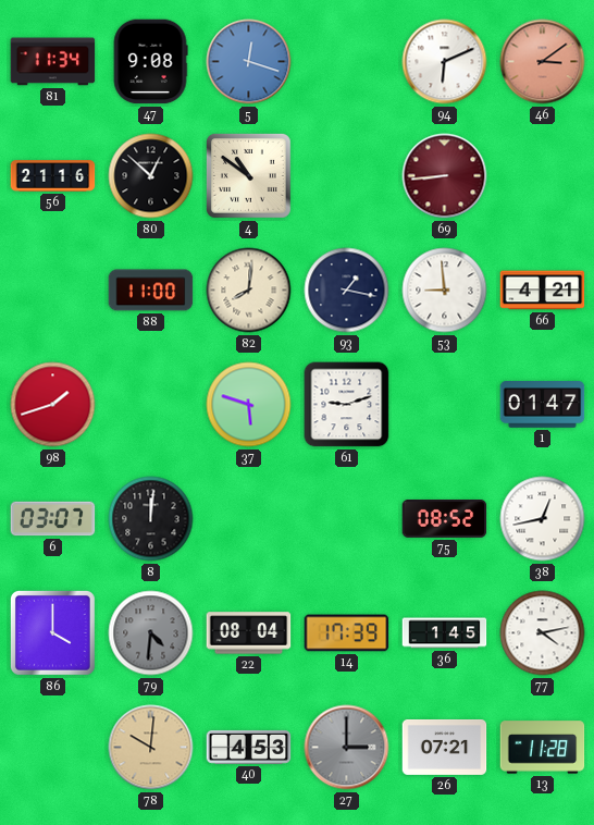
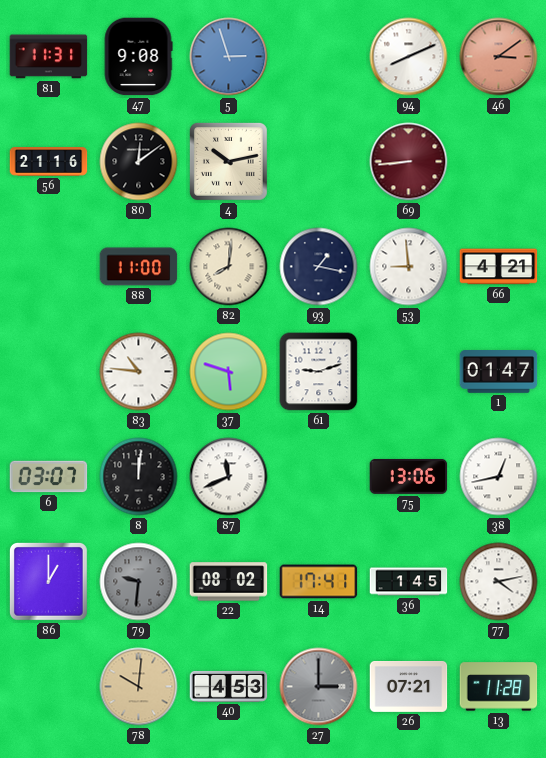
81: 11:34 -> 11:31
5: 12:18 -> 2:57
94: 6:11 -> 8:11
80: 12:52 -> 12:09
4: 10:51 -> 10:13
98: 1:42 -> none
83: none -> 10:46
87: none -> 11:41
75: 08:52 -> 13:06
86: 4:00 -> 1:00
79: 4:31 -> 9:31
22: 08:04 -> 08:02
14: 17:39 -> 17:41
